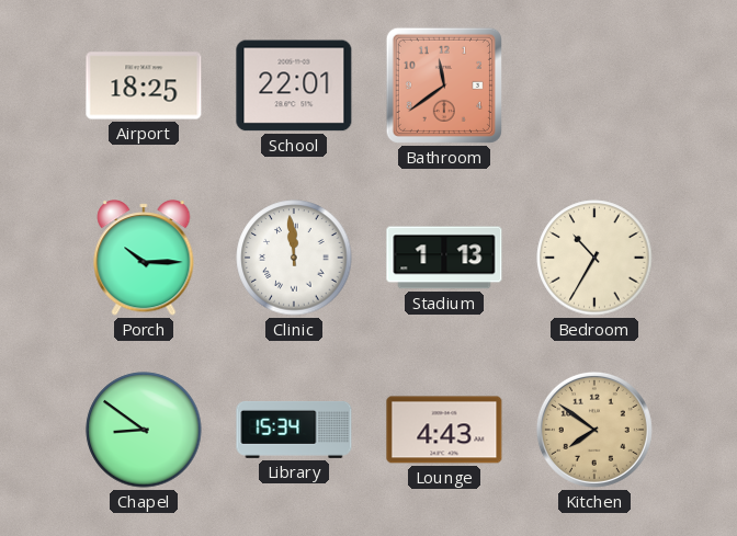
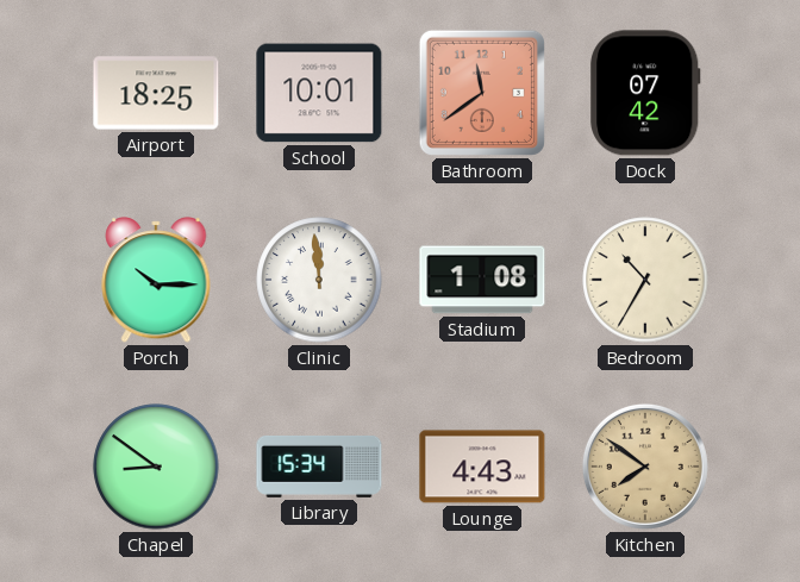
School: 22:01 -> 10:01
Dock: none -> 07:42
Stadium: 1:13 -> 1:08
